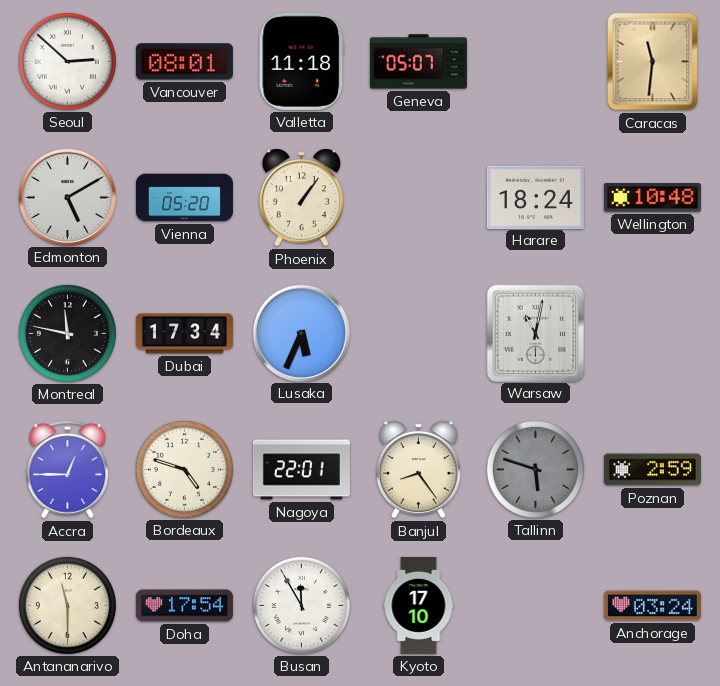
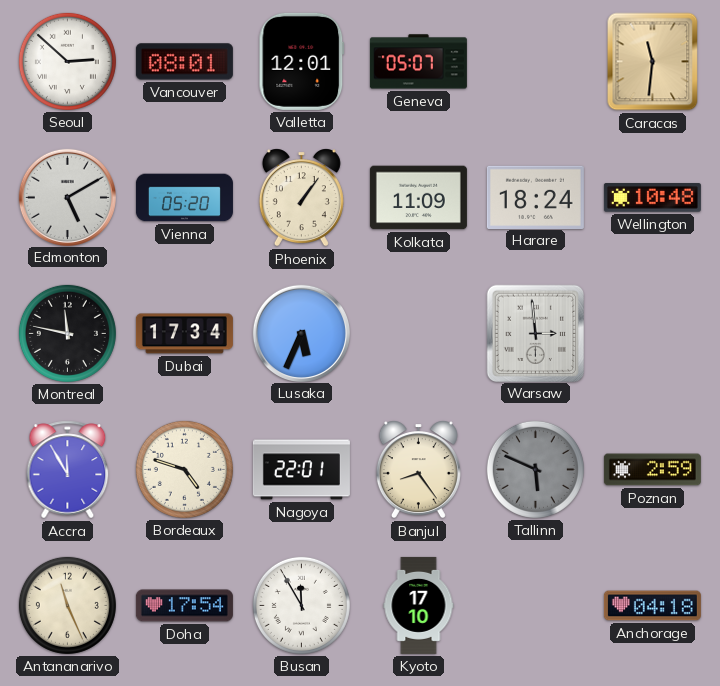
Valletta: 11:18 -> 12:01
Kolkata: none -> 11:09
Warsaw: 11:02 -> 2:59
Accra: 12:45 -> 11:55
Tallinn: 5:48 -> 5:49
Antananarivo: 11:30 -> 11:26
Anchorage: 03:24 -> 04:18
